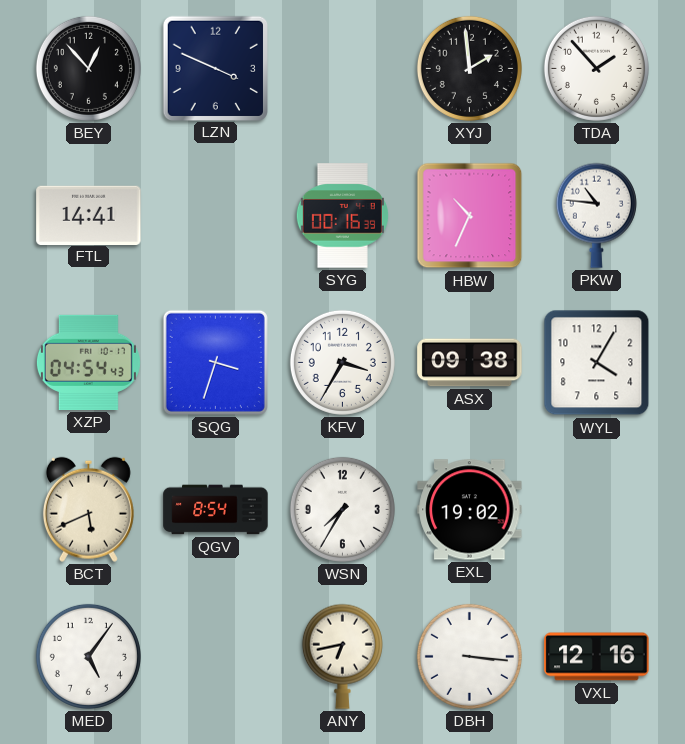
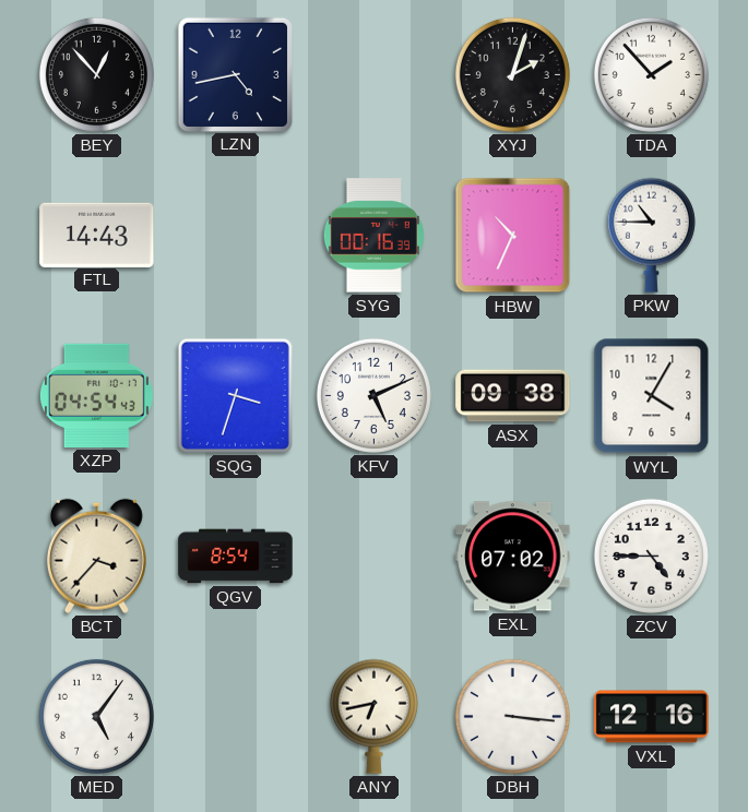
LZN: 3:49 -> 4:43
XYJ: 1:59 -> 2:03
FTL: 14:41 -> 14:43
PKW: 10:46 -> 10:45
KFV: 3:35 -> 5:11
BCT: 5:41 -> 3:37
WSN: 7:35 -> none
EXL: 19:02 -> 07:02
ZCV: none -> 4:45
